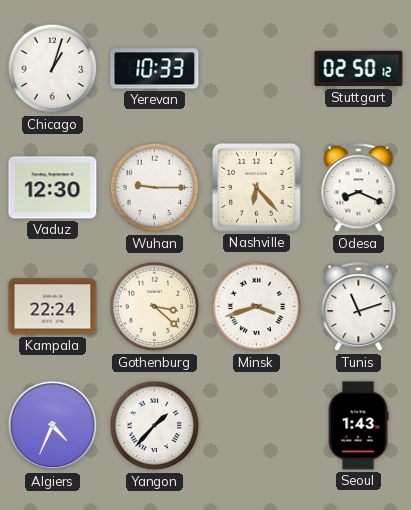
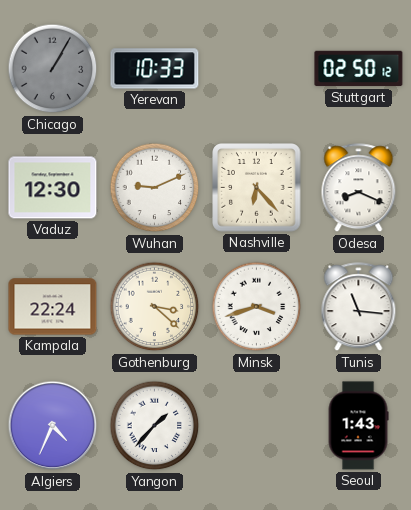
Chicago: 1:03 -> 1:05
Chicago dial: white -> grey
Wuhan: 9:15 -> 9:11
Tunis: 11:12 -> 11:16
